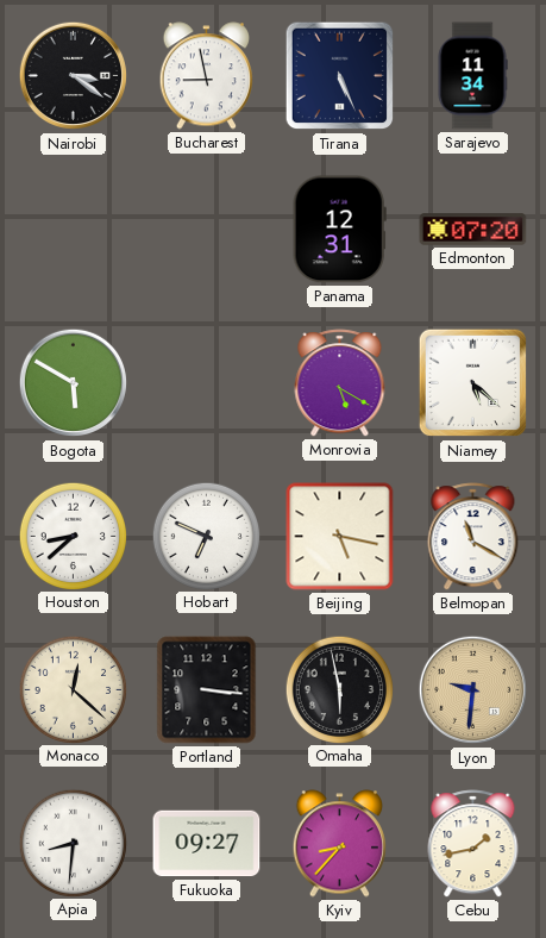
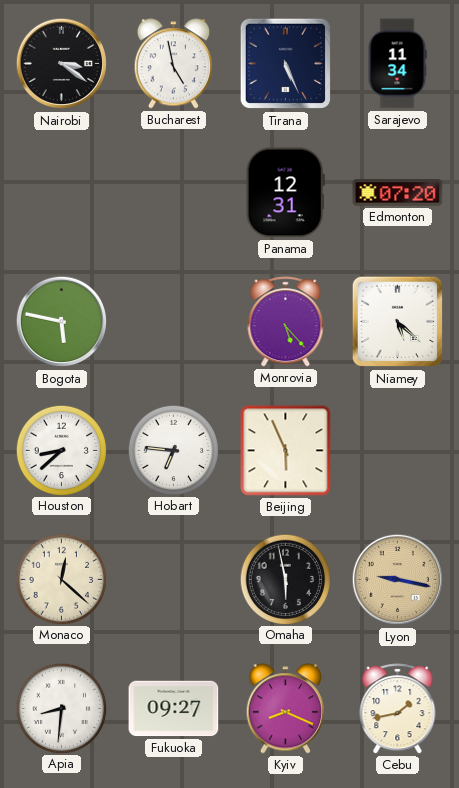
Bucharest: 8:58 -> 4:58
Bogota: 5:50 -> 5:47
Monrovia: 5:20 -> 5:23
Hobart: 6:49 -> 6:46
Beijing: 5:17 -> 5:56
Belmopan: 11:20 -> none
Portland: 3:16 -> none
Lyon: 9:31 -> 9:17
Kyiv: 8:37 -> 8:19
